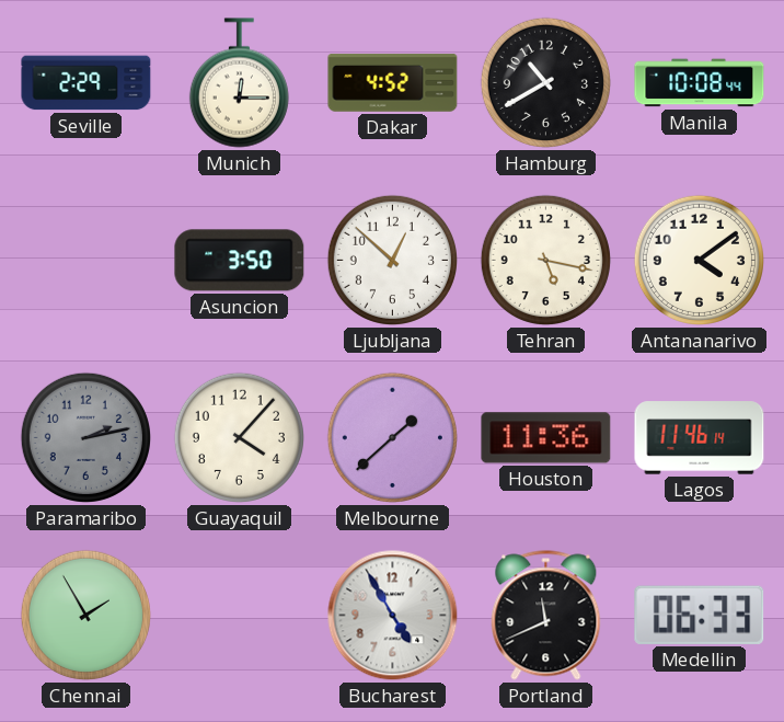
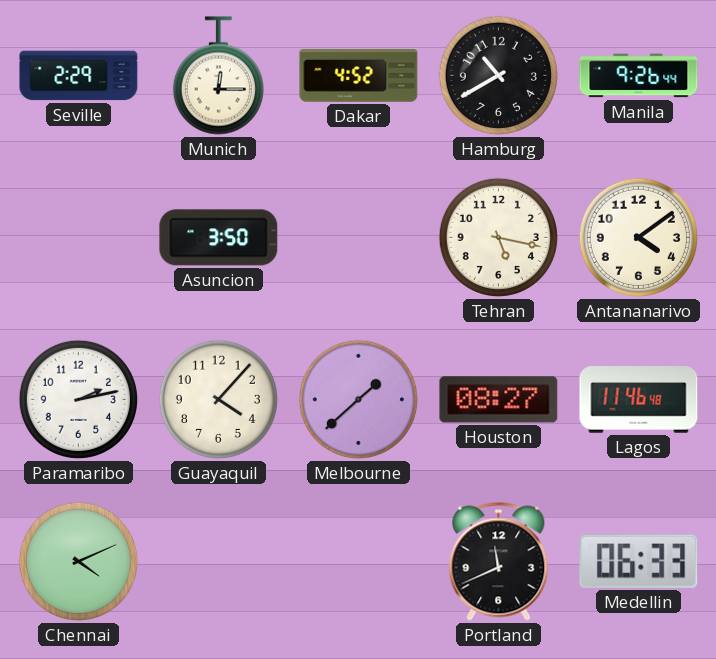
Manila: 10:08 -> 9:26
Ljubljana: 12:52 -> none
Paramaribo dial: grey -> white
Houston: 11:36 -> 08:27
Lagos: 11:46:14 -> 11:46:48
Chennai: 1:55 -> 4:11
Bucharest: 4:55 -> none
